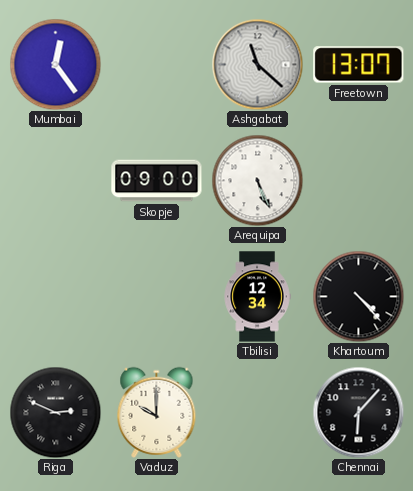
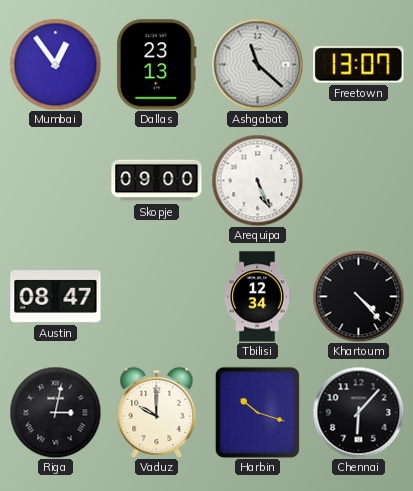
Mumbai: 12:24 -> 12:54
Dallas: none -> 23:13
Austin: none -> 08:47
Riga: 2:49 -> 3:02
Harbin: none -> 10:18
